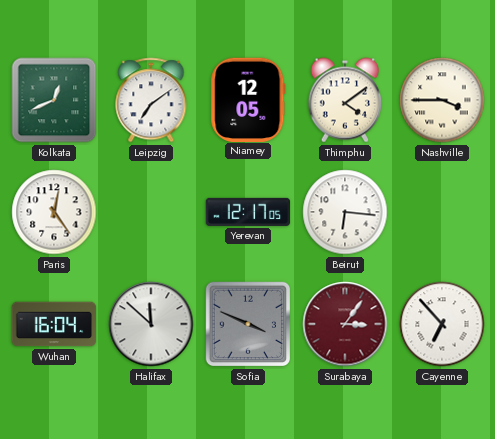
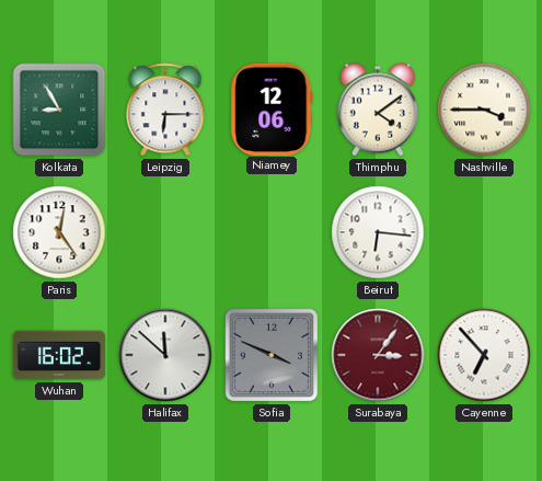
Kolkata: 12:41 -> 8:55
Leipzig: 7:09 -> 6:15
Niamey: 12:05 -> 12:06
Yerevan: 12:17 -> none
Wuhan: 16:04 -> 16:02
